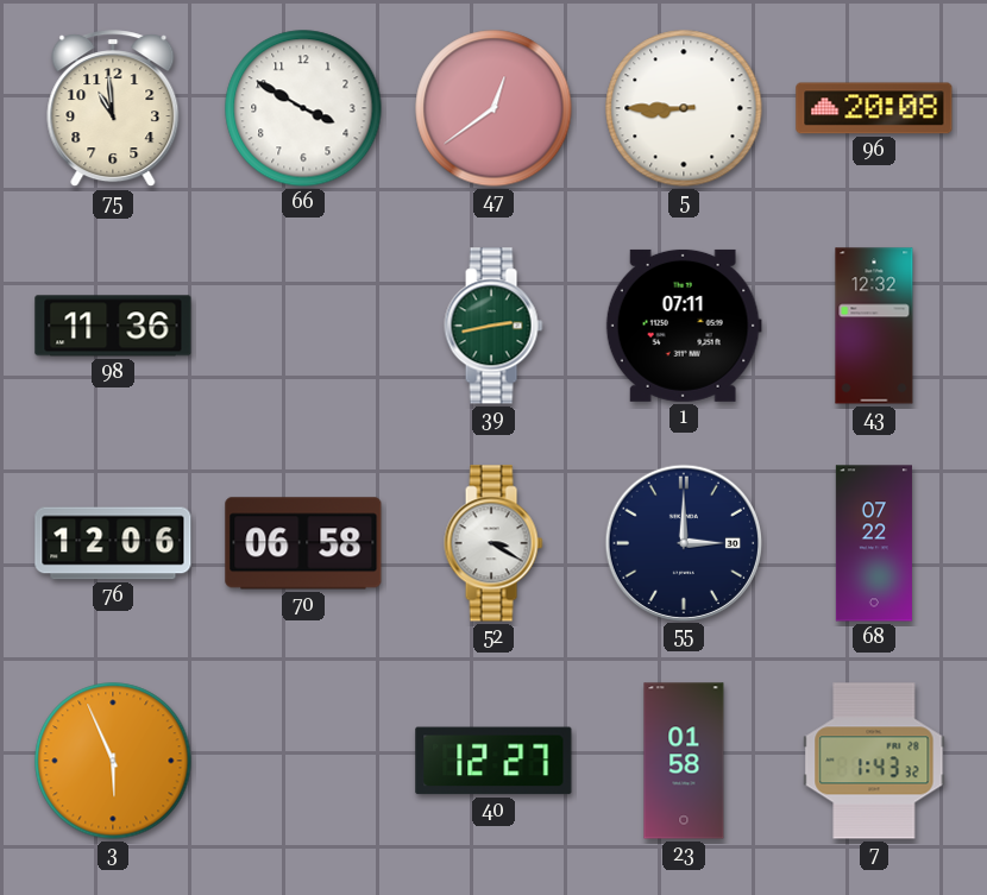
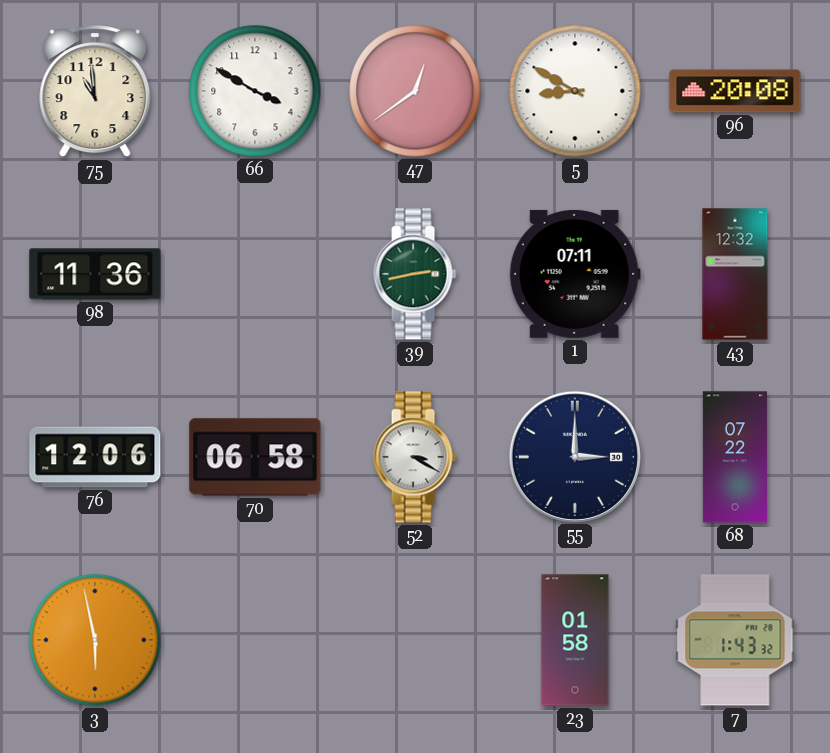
5: 8:45 -> 8:50
3: 5:56 -> 5:58
40: 12:27 -> none
